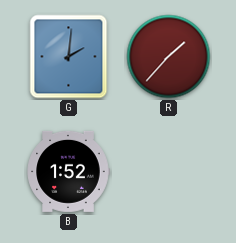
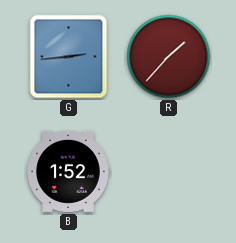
G: 2:01 -> 2:44
